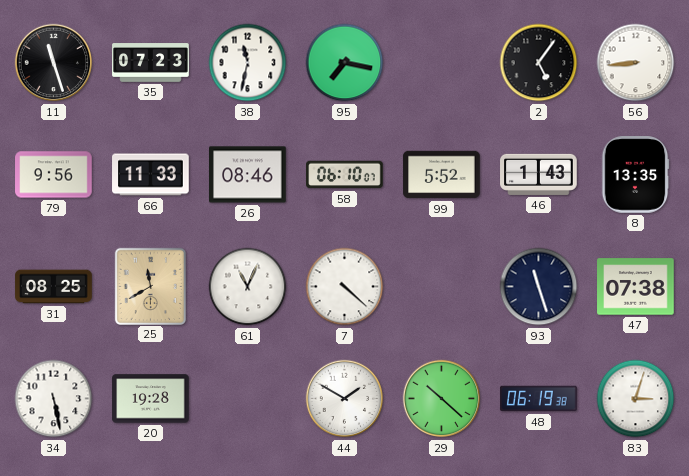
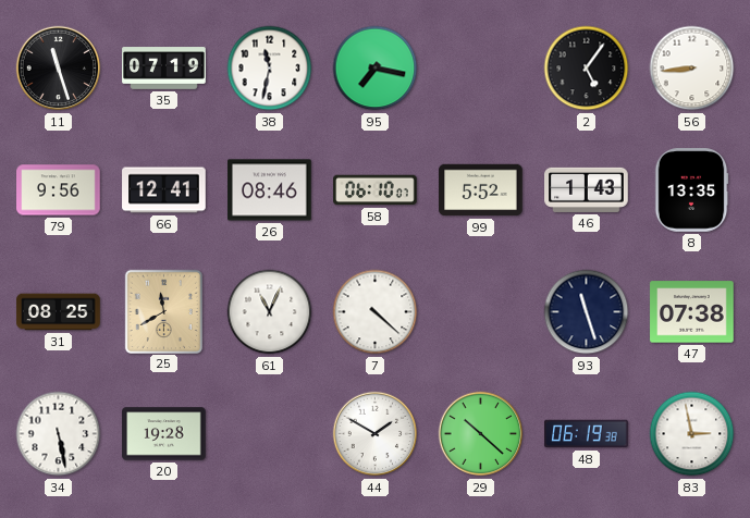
35: 07:23 -> 07:19
66: 11:33 -> 12:41
83: 3:03 -> 2:58
